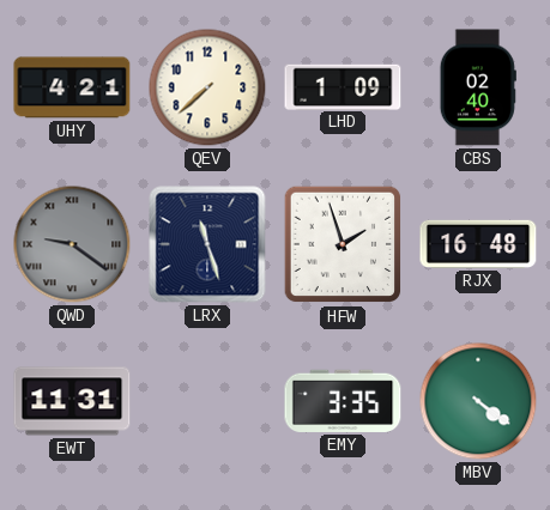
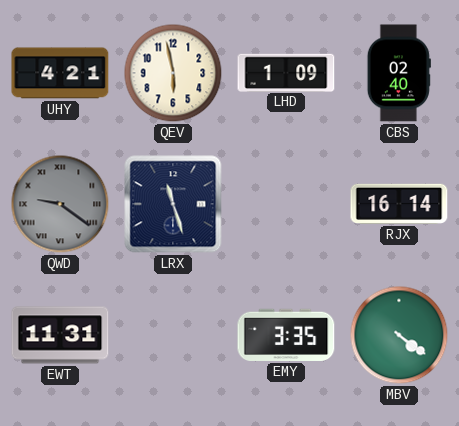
QEV: 7:38 -> 5:58
HFW: 1:57 -> none
RJX: 16:48 -> 16:14
